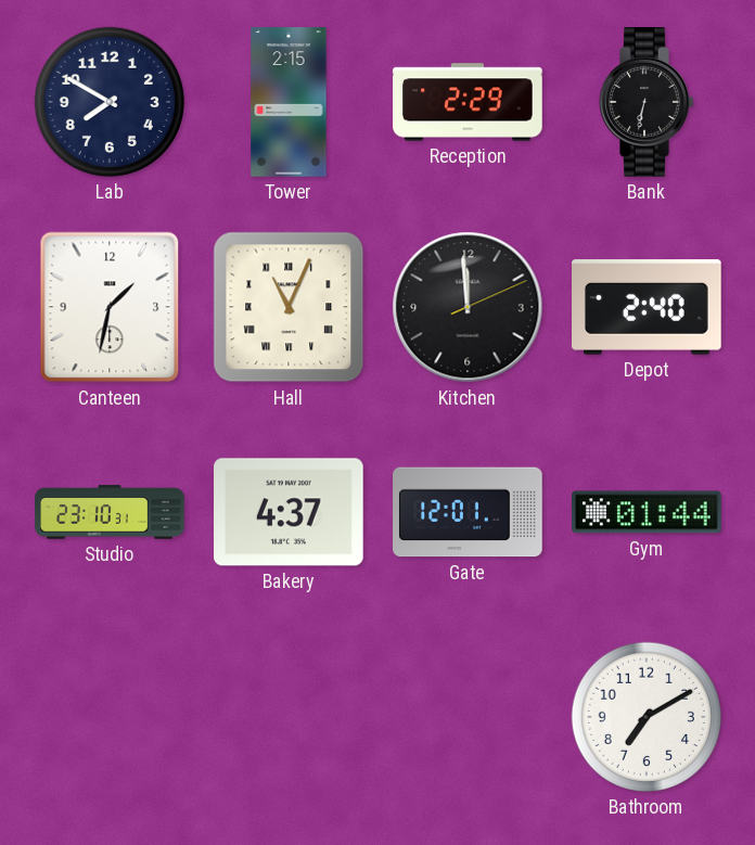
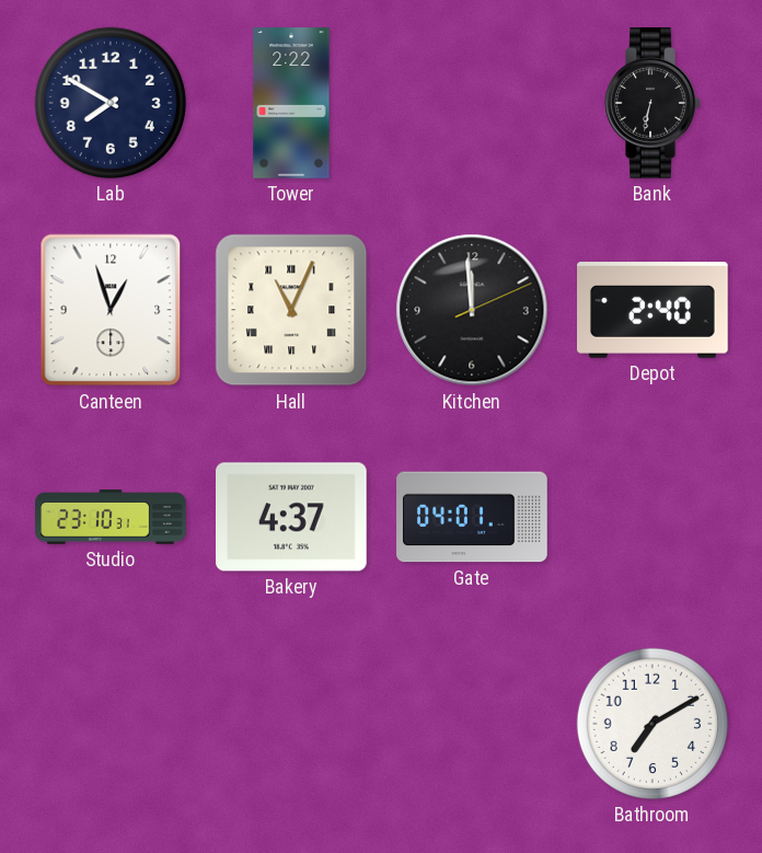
Tower: 2:15 -> 2:22
Reception: 2:29 -> none
Canteen: 1:32 -> 12:57
Gate: 12:01 -> 04:01
Gym: 01:44 -> none
